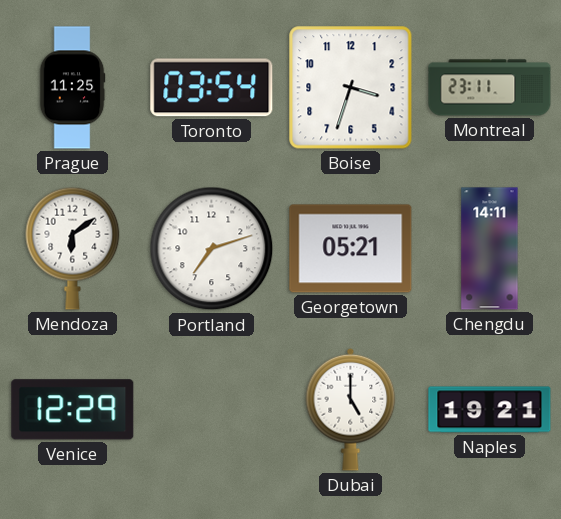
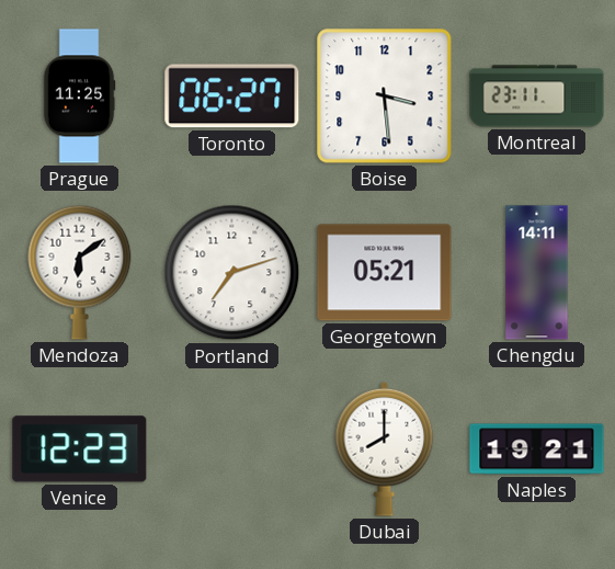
Toronto: 03:54 -> 06:27
Boise: 3:33 -> 3:29
Venice: 12:29 -> 12:23
Dubai: 5:00 -> 8:00
